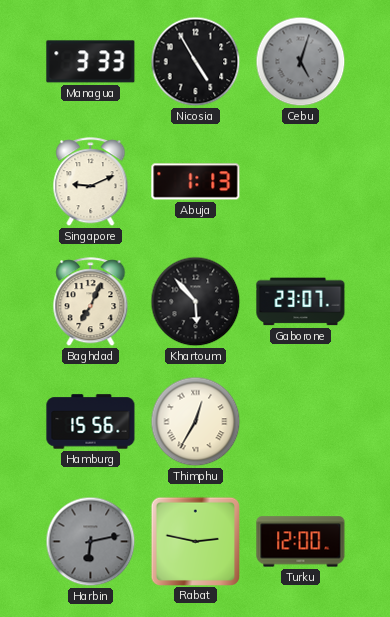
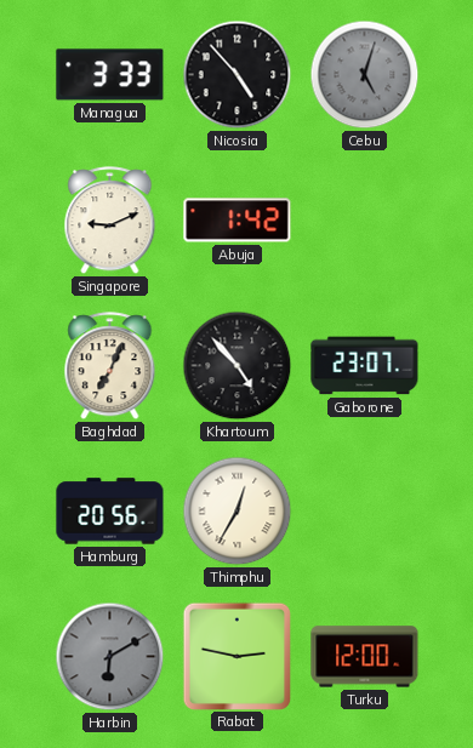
Nicosia: 4:55 -> 4:53
Abuja: 1:13 -> 1:42
Khartoum: 5:53 -> 4:53
Hamburg: 15:56 -> 20:56
Harbin: 6:13 -> 6:10
